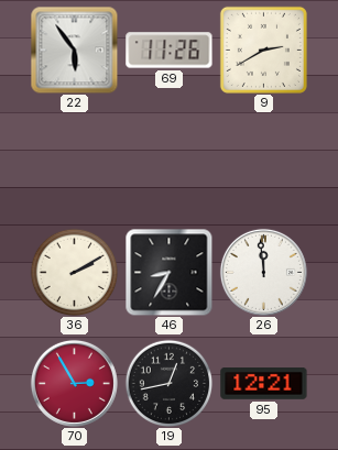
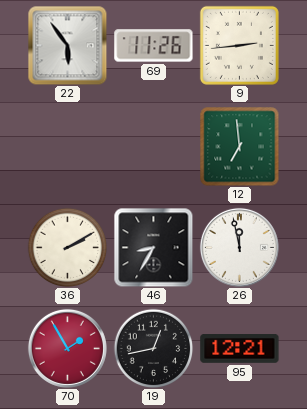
9: 2:40 -> 2:44
12: none -> 6:59
26: 11:59 -> 11:58
70: 2:55 -> 1:55
